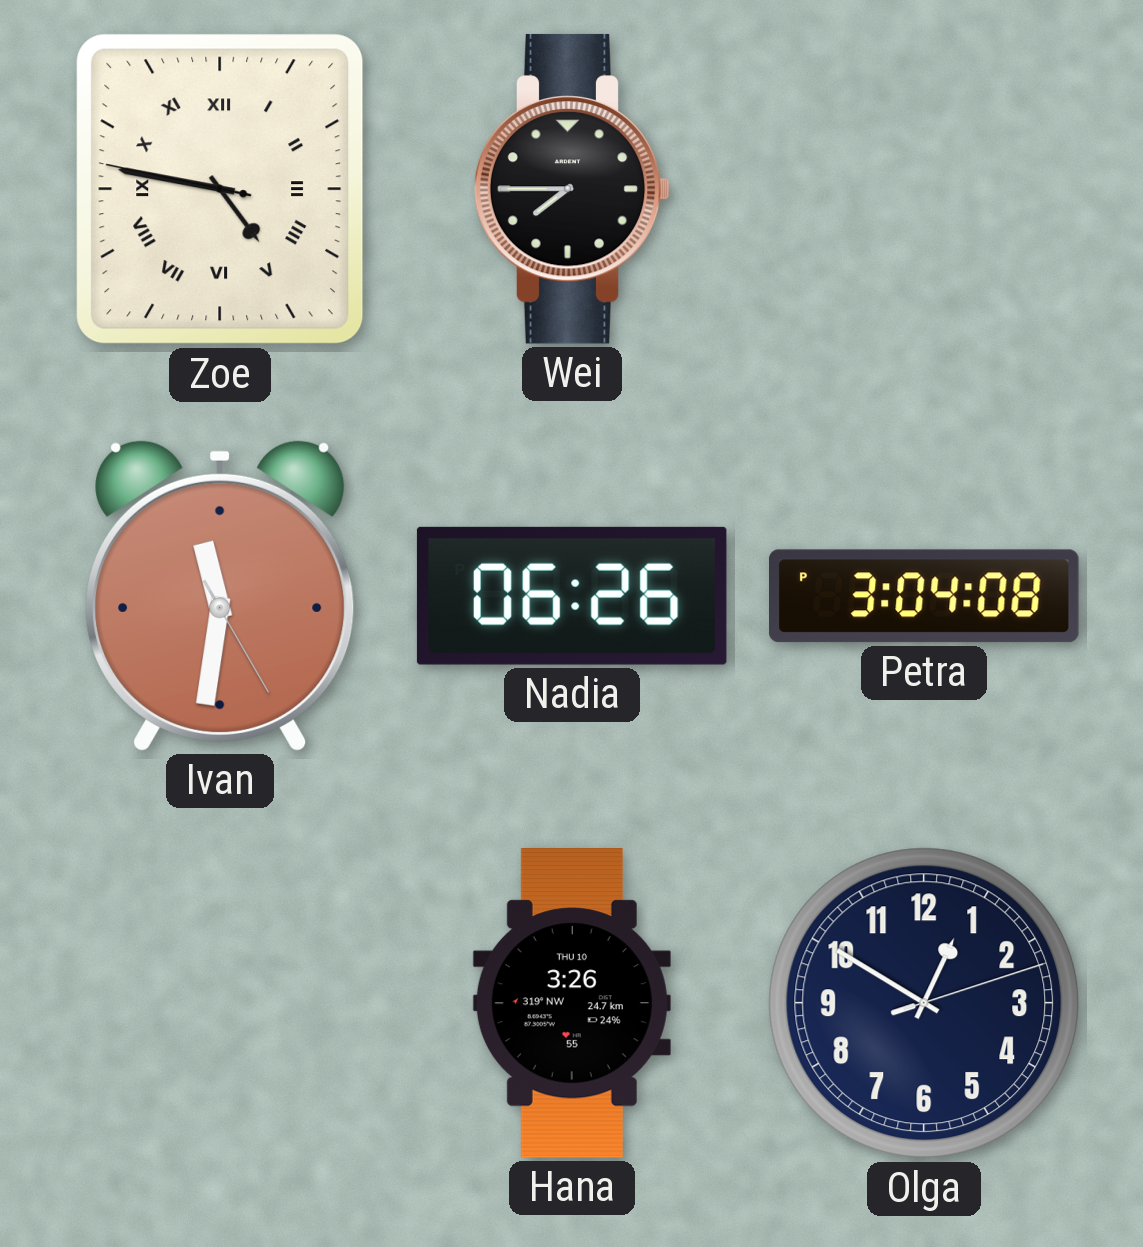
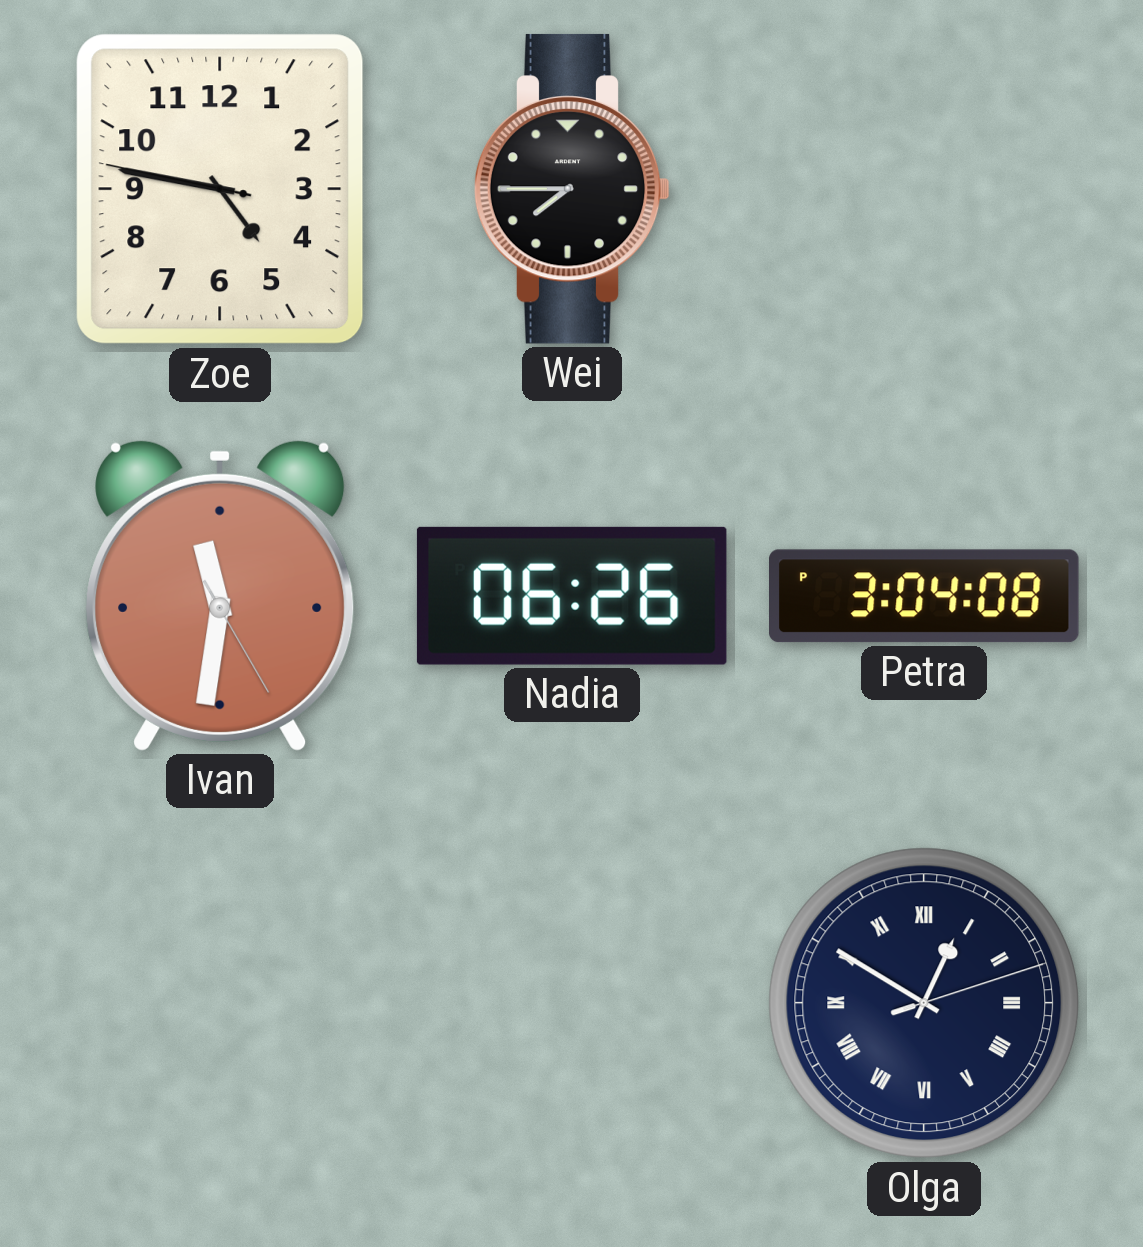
Zoe numerals: Roman -> Arabic
Hana: 3:26 -> none
Olga numerals: Arabic -> Roman
